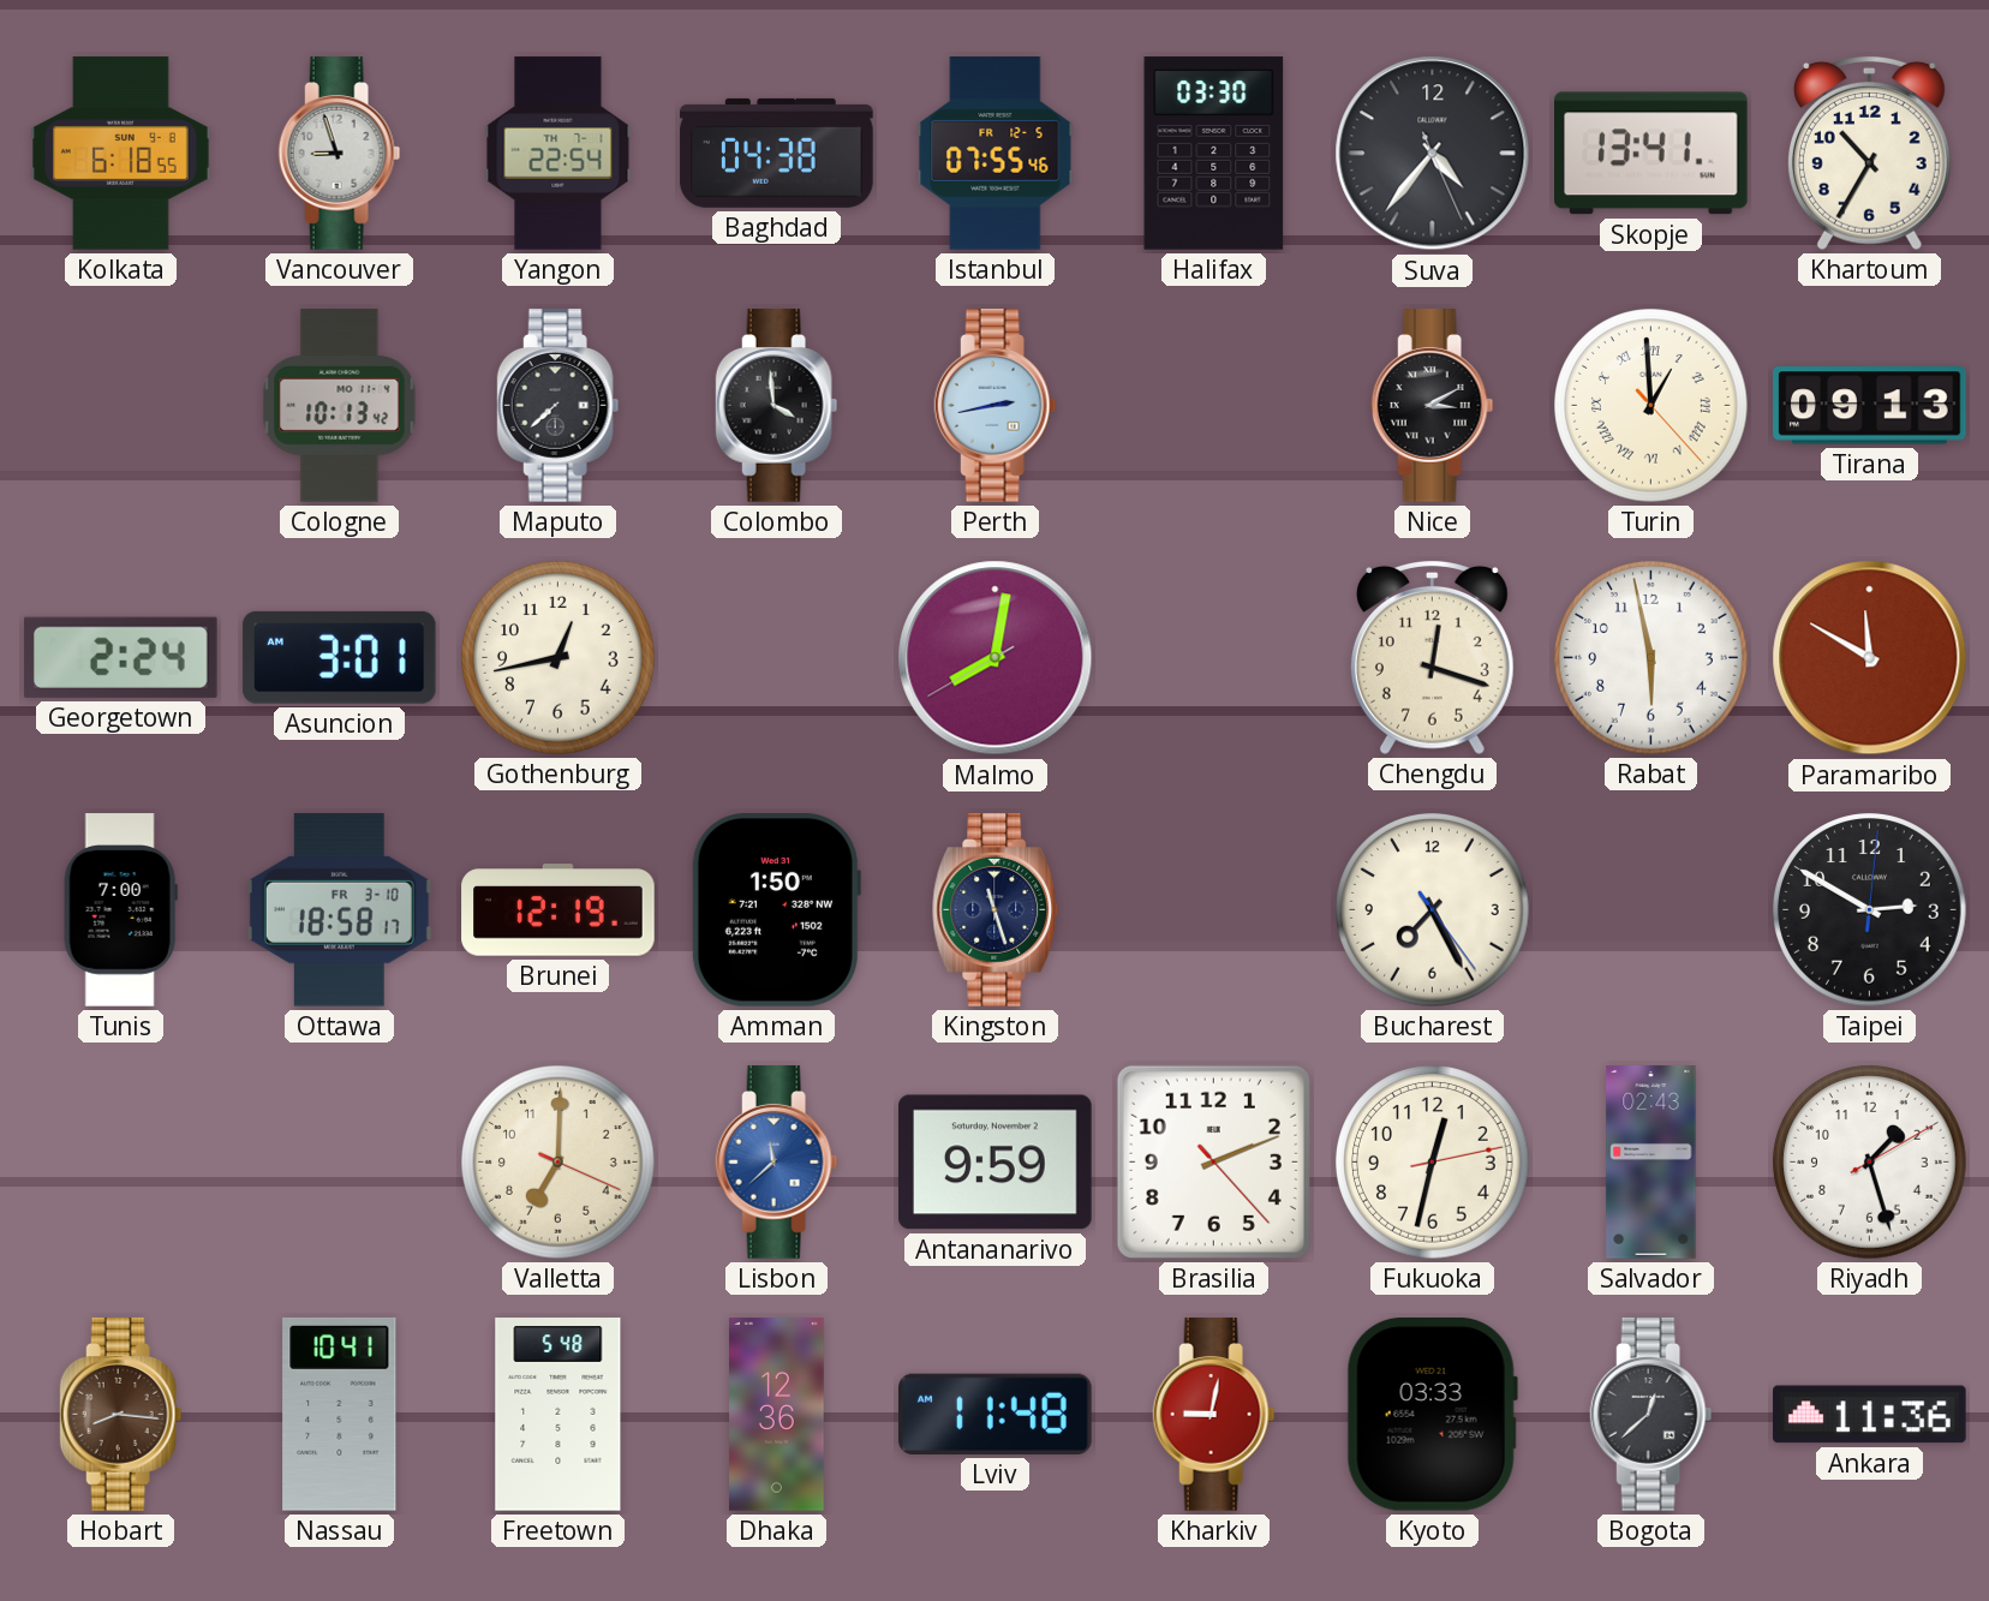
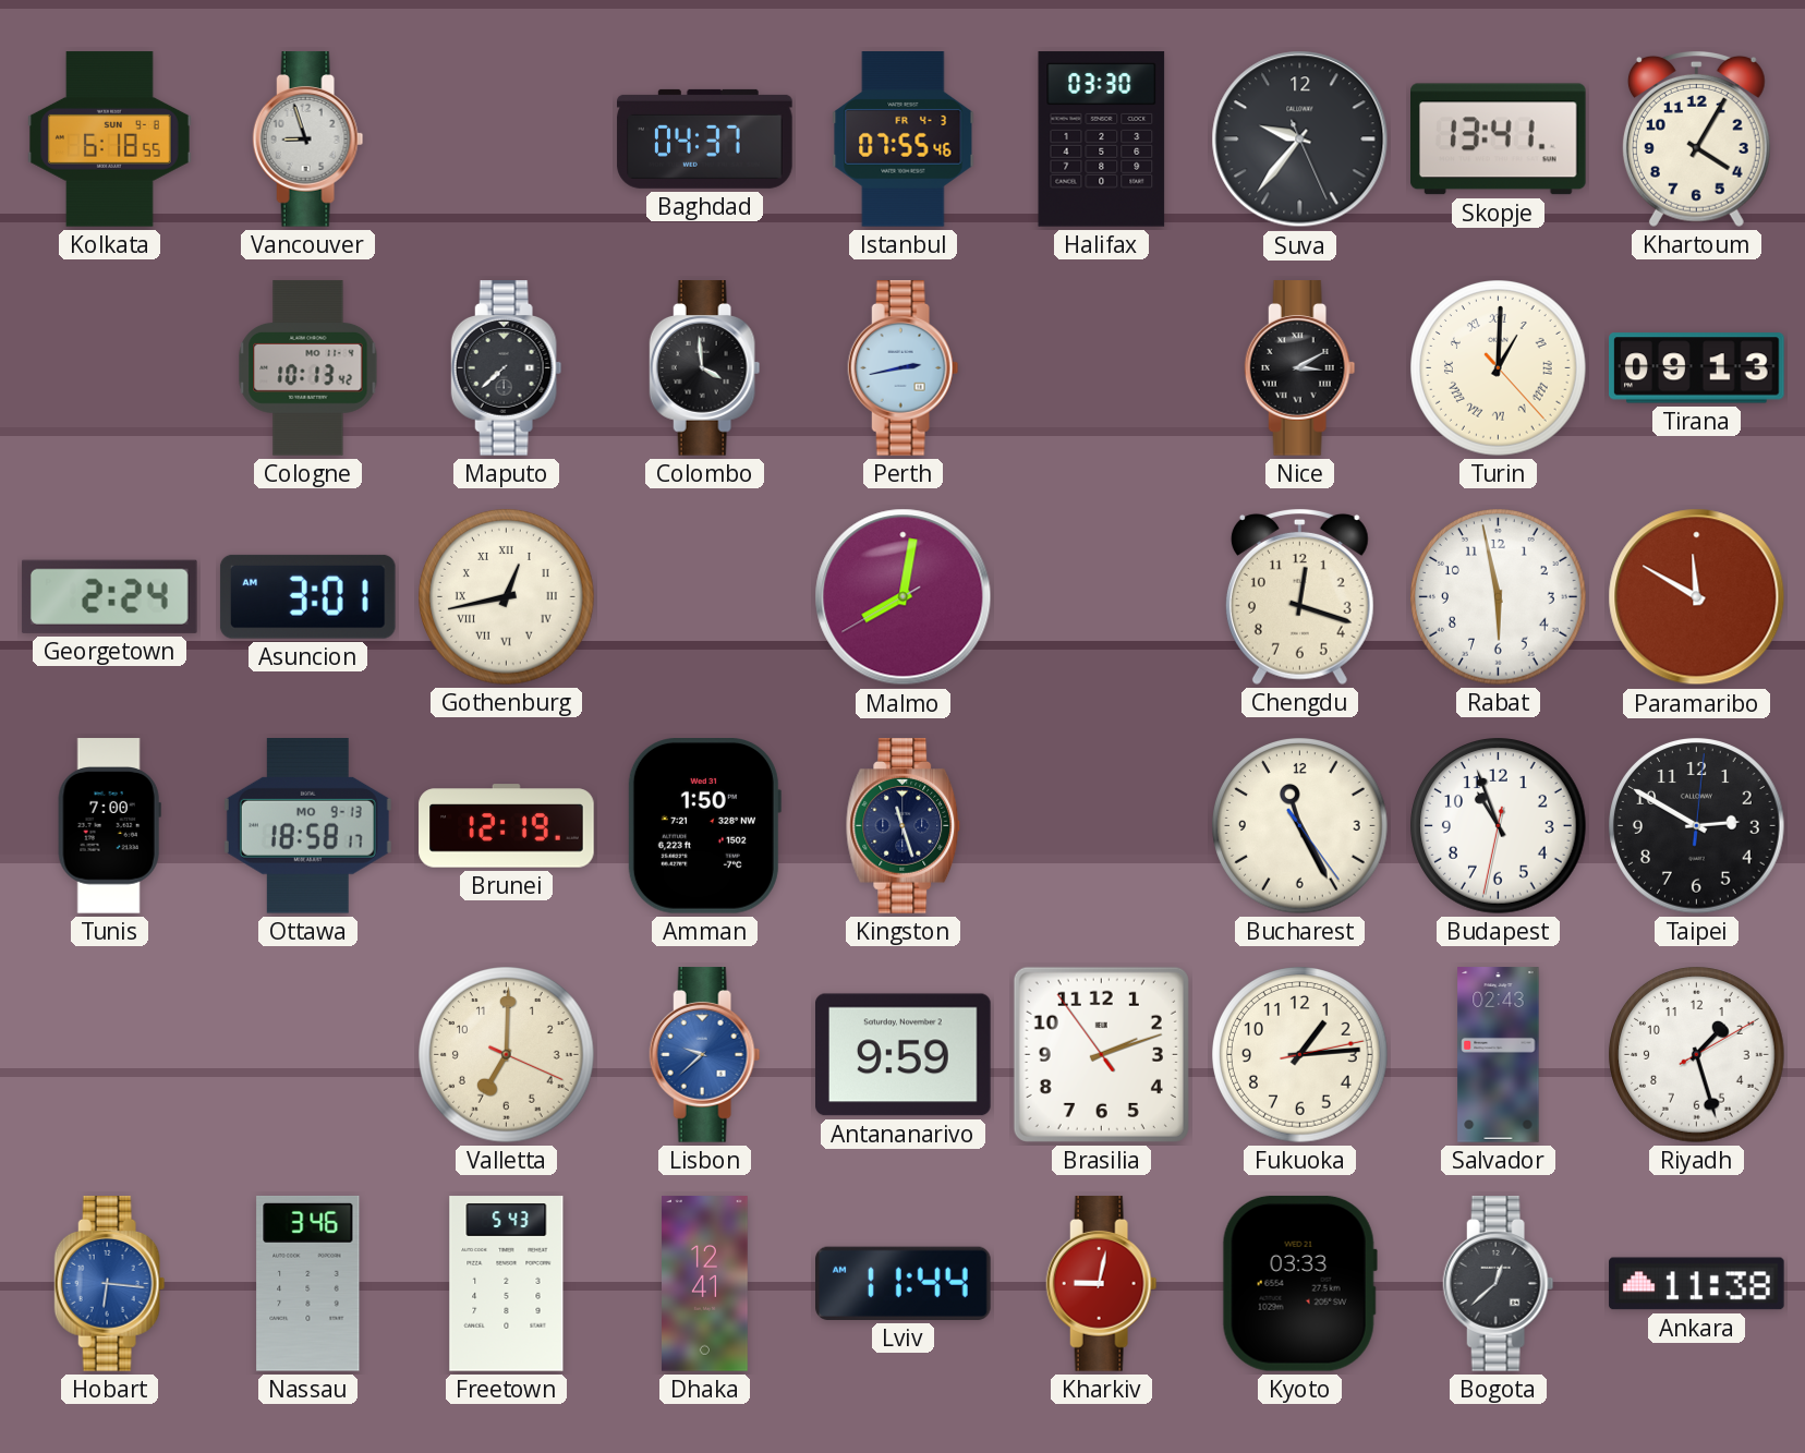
Yangon: 22:54 -> none
Baghdad: 04:38 -> 04:37
Istanbul date: FR 12-5 -> FR 4-3
Suva: 4:36 -> 9:36
Khartoum: 10:35 -> 4:05
Turin: 12:59 -> 1:00
Gothenburg numerals: Arabic -> Roman
Ottawa date: FR 3-10 -> MO 9-13
Bucharest: 7:25 -> 11:25
Budapest: none -> 10:56
Lisbon: 11:38 -> 9:38
Brasilia: 2:11:23 -> 2:11:54
Fukuoka: 12:32 -> 1:14
Hobart: 8:16 -> 6:16
Hobart dial: brown -> blue
Nassau: 10:41 -> 3:46
Freetown: 5:48 -> 5:43
Dhaka: 12:36 -> 12:41
Lviv: 11:48 -> 11:44
Ankara: 11:36 -> 11:38
